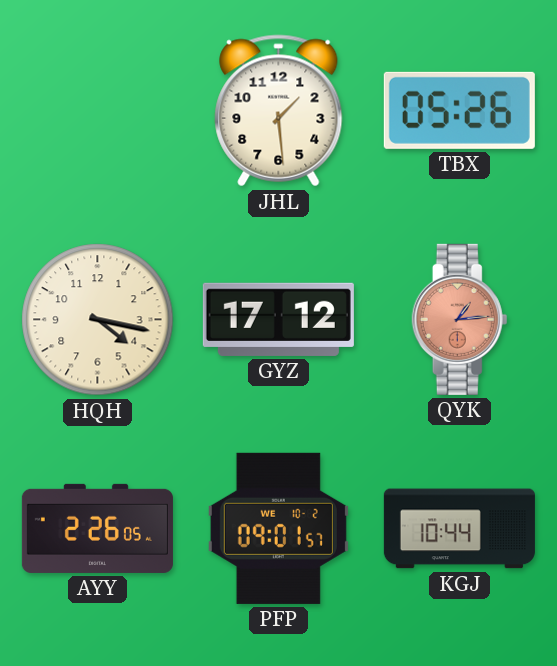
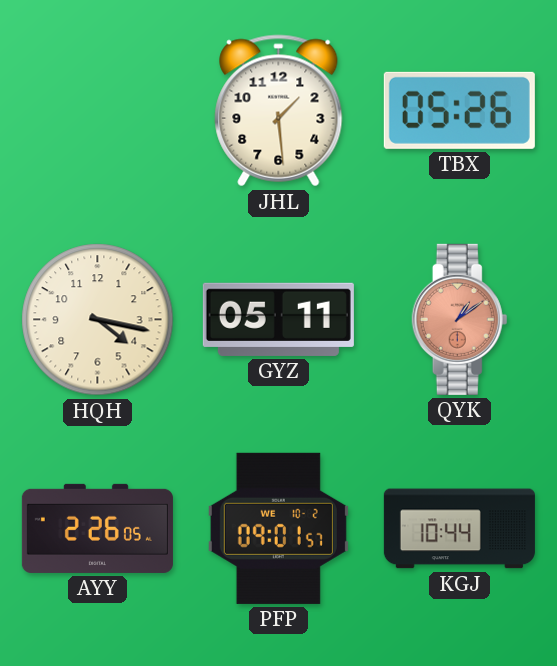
GYZ: 17:12 -> 05:11
QYK: 1:14 -> 1:09
